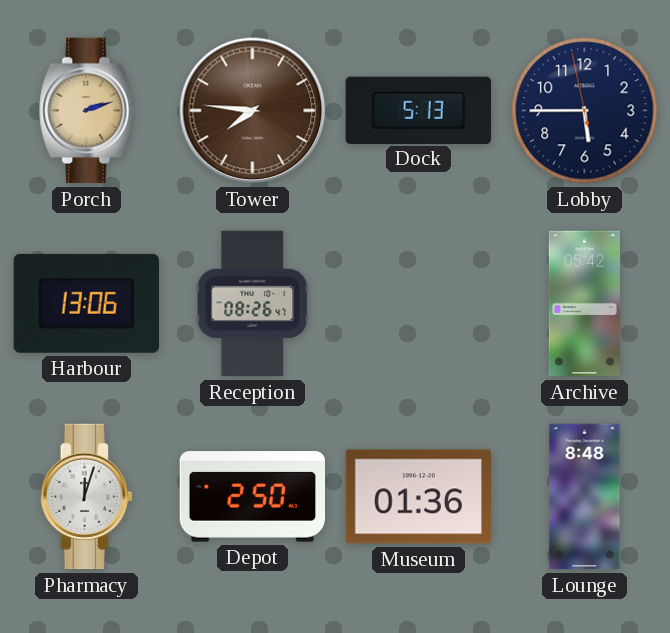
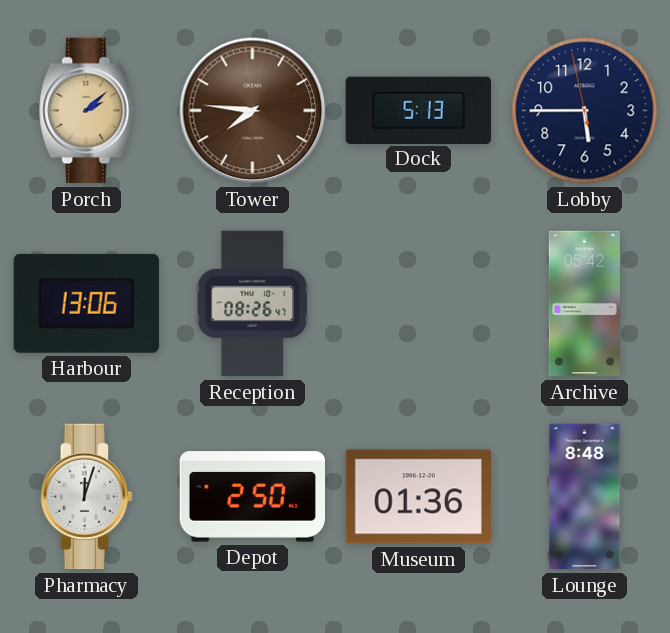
Porch: 2:12 -> 2:08
